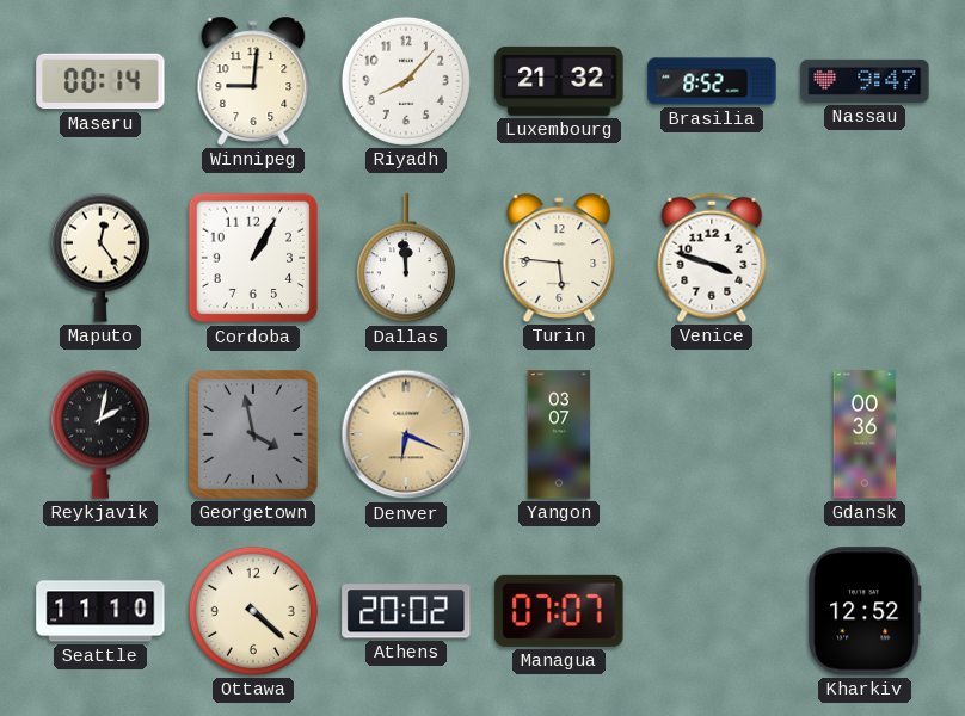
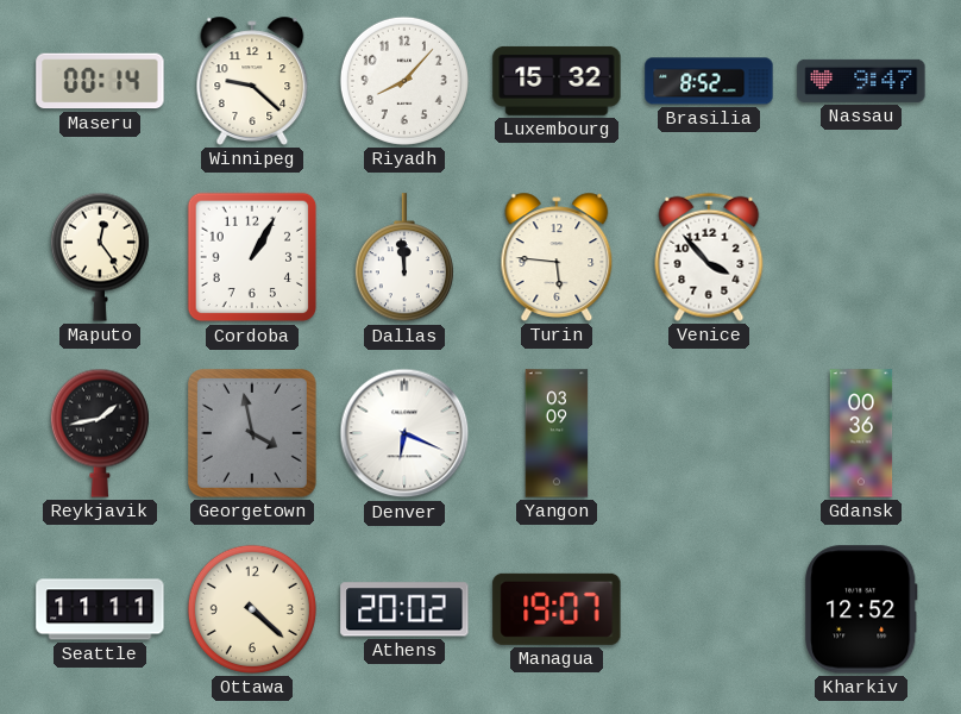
Winnipeg: 9:01 -> 9:22
Luxembourg: 21:32 -> 15:32
Venice: 3:48 -> 3:53
Reykjavik: 2:02 -> 1:43
Denver dial: champagne -> white
Yangon: 03:07 -> 03:09
Seattle: 11:10 -> 11:11
Managua: 07:07 -> 19:07
